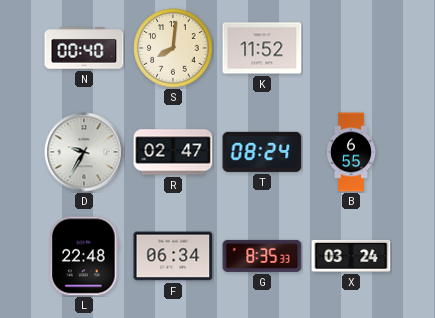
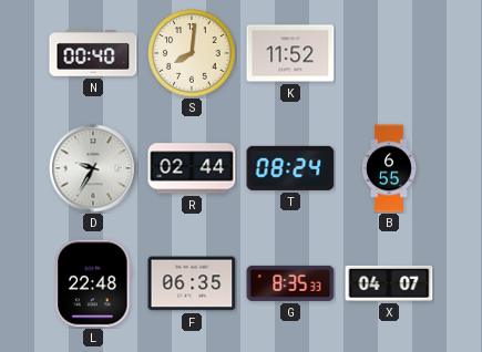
R: 02:47 -> 02:44
F: 06:34 -> 06:35
X: 03:24 -> 04:07
